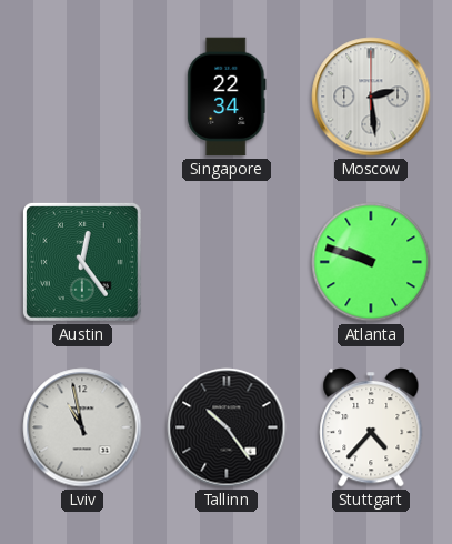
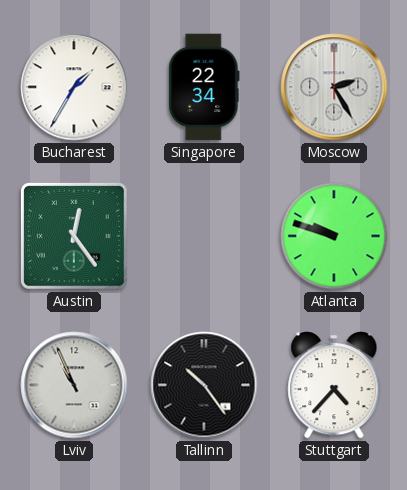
Bucharest: none -> 1:35
Moscow: 2:29 -> 2:25
Lviv: 10:58 -> 10:56
